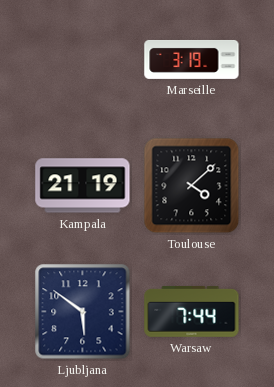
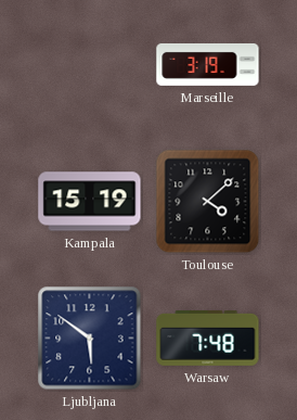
Kampala: 21:19 -> 15:19
Warsaw: 7:44 -> 7:48
